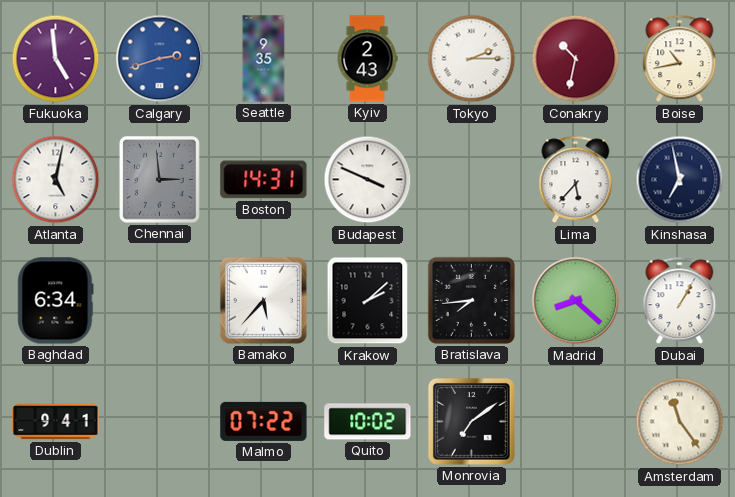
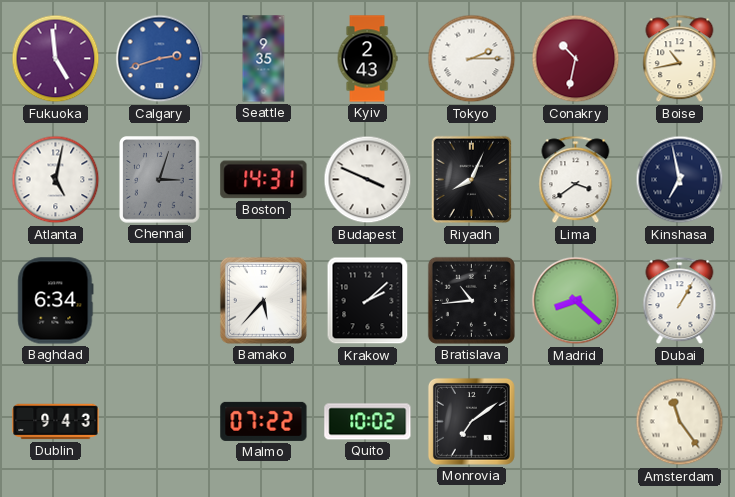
Chennai: 2:59 -> 3:03
Riyadh: none -> 8:04
Lima: 5:37 -> 3:39
Bratislava: 7:44 -> 10:44
Dublin: 9:41 -> 9:43
